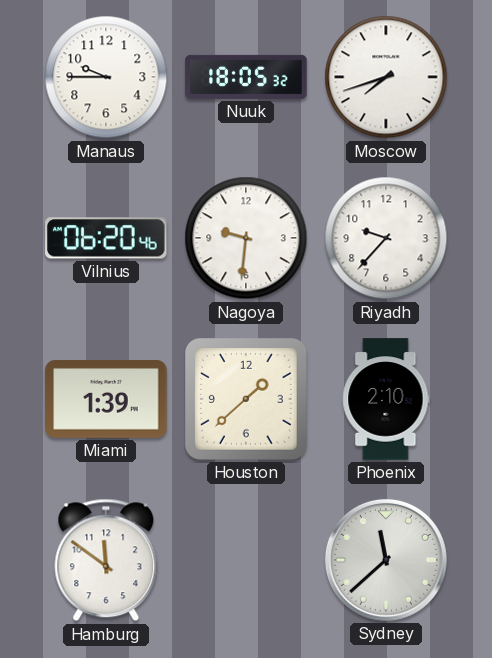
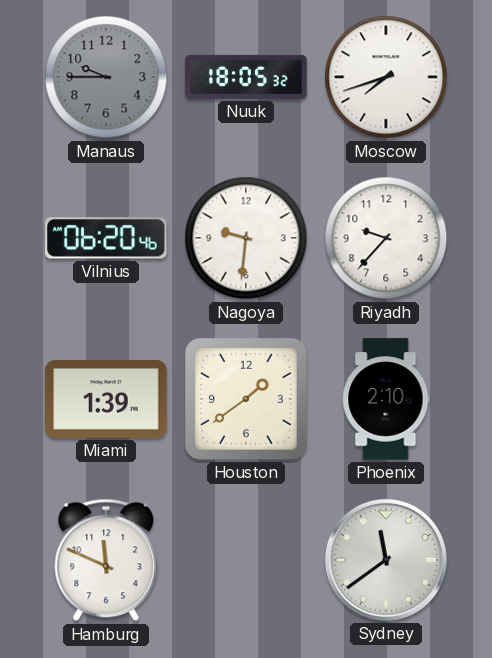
Manaus dial: white -> grey
Houston: 1:38 -> 1:39
Hamburg: 11:51 -> 11:49
Sydney: 11:38 -> 11:39
